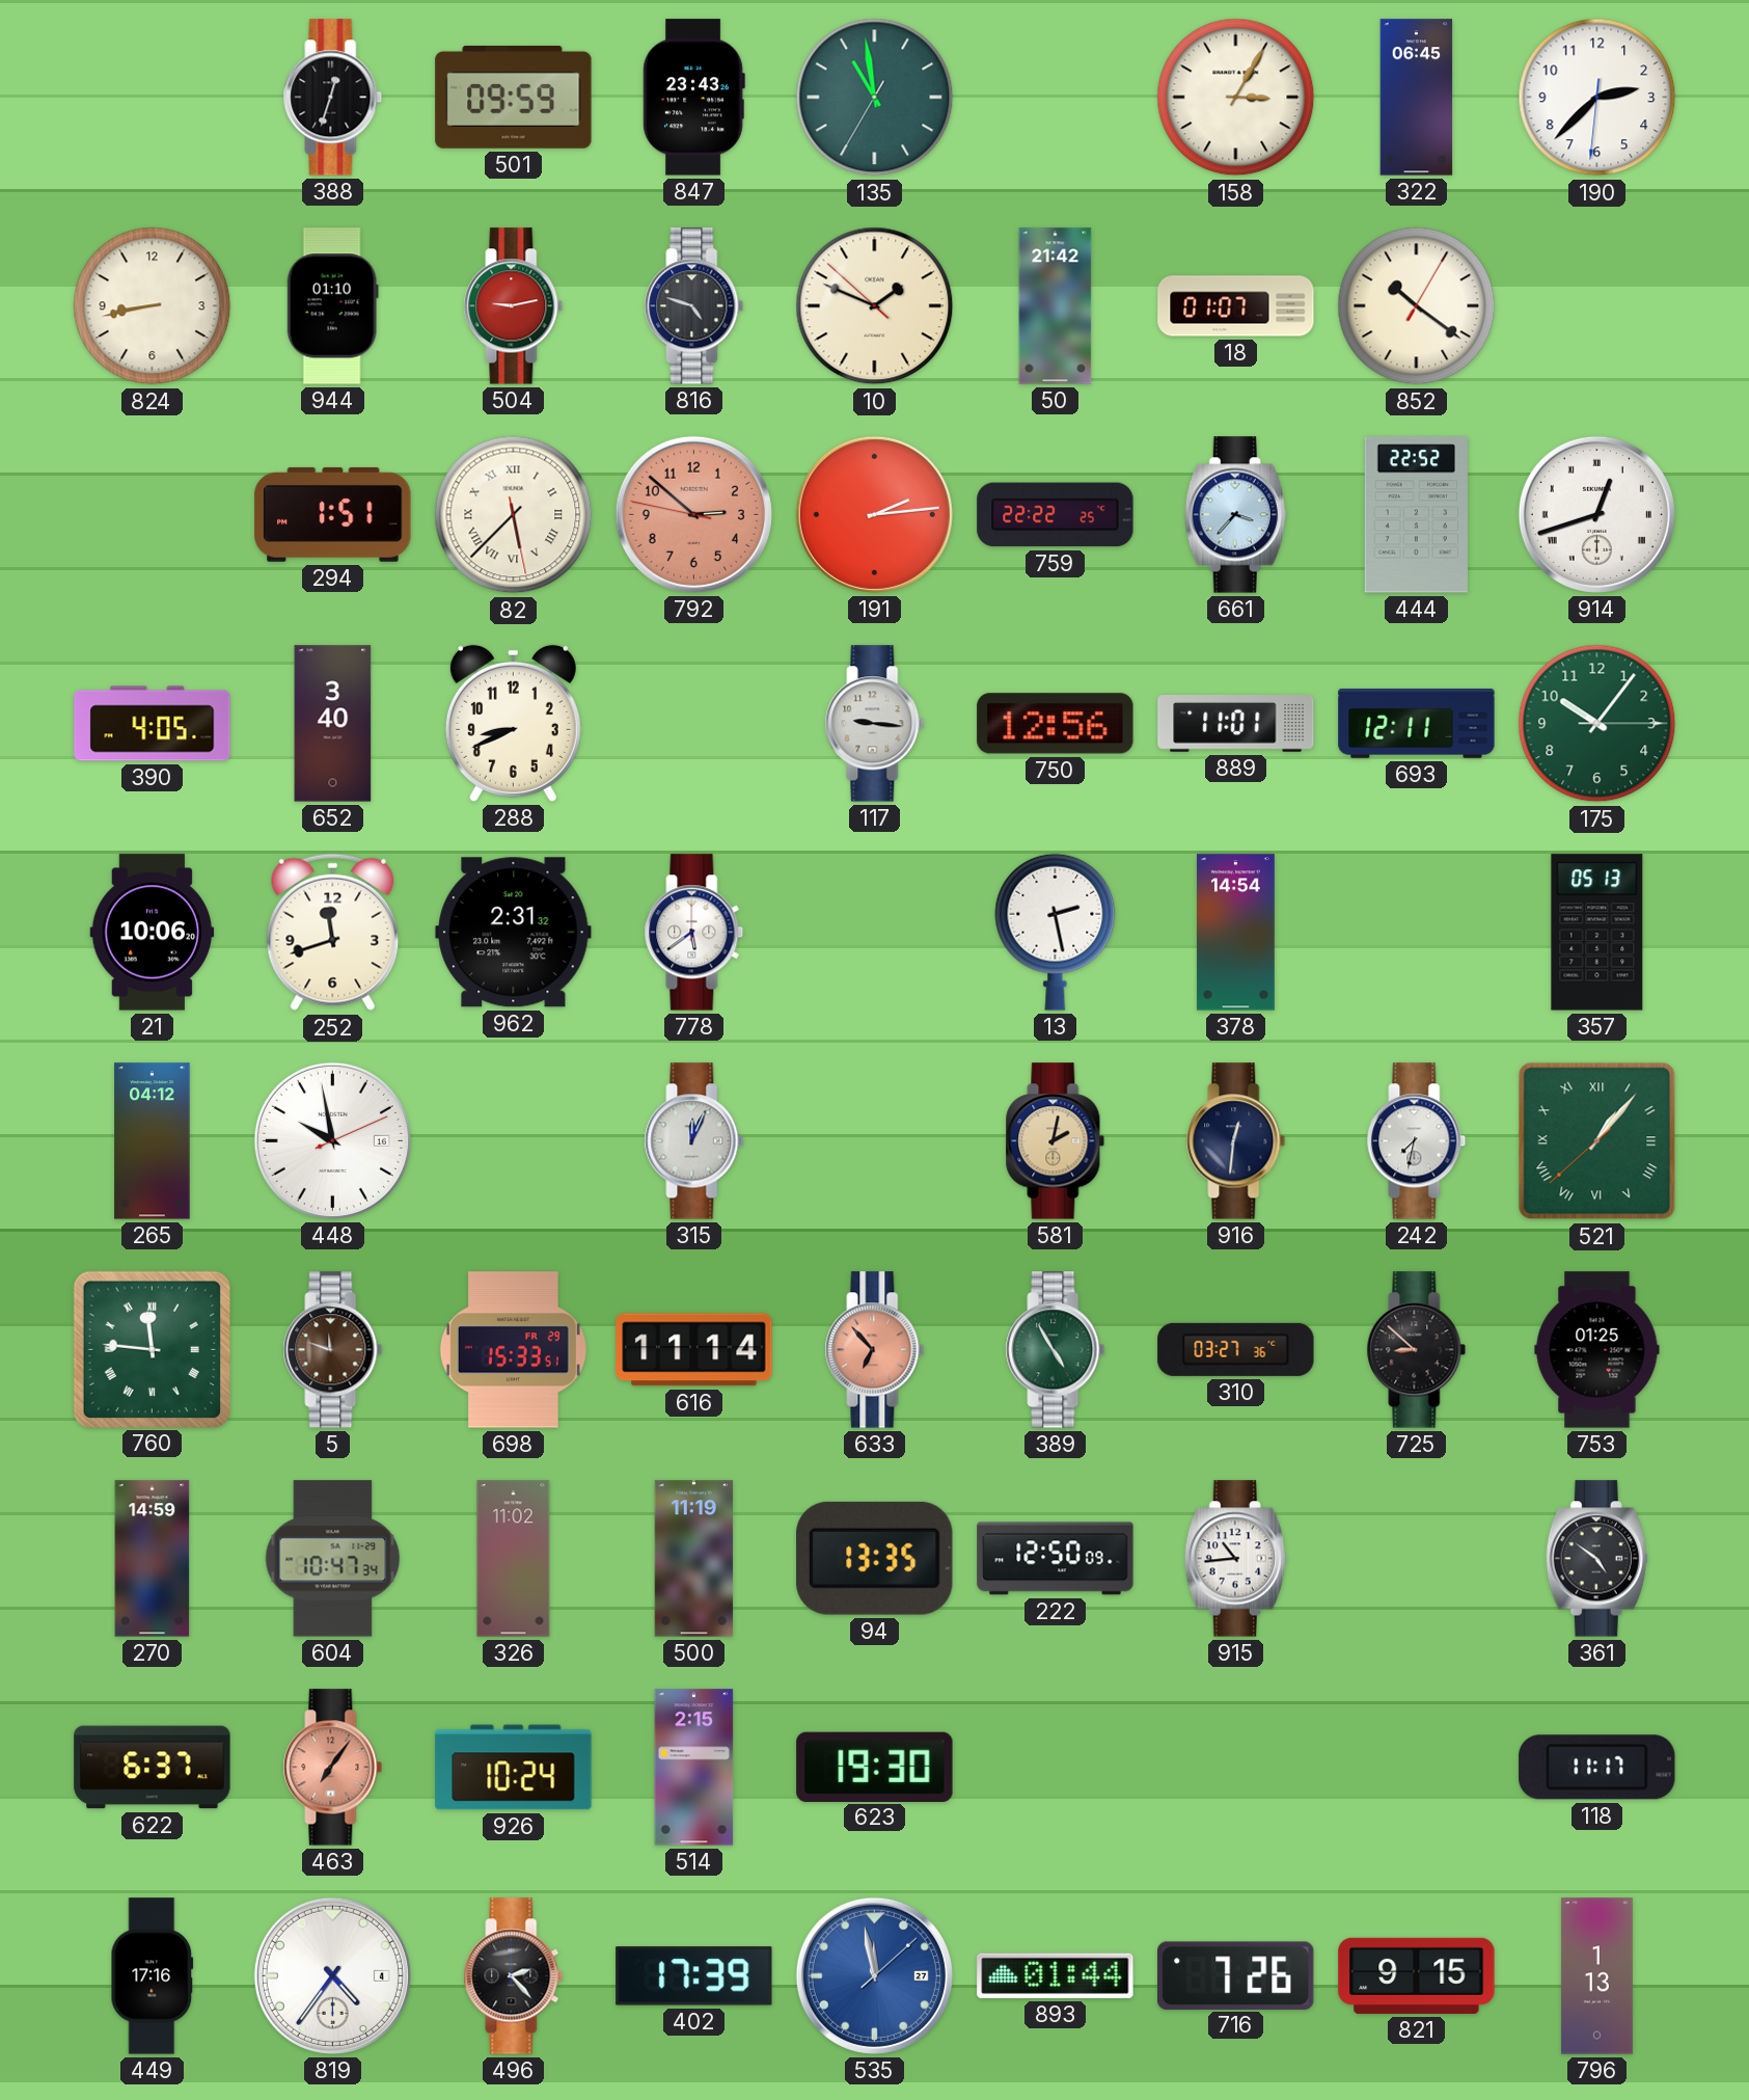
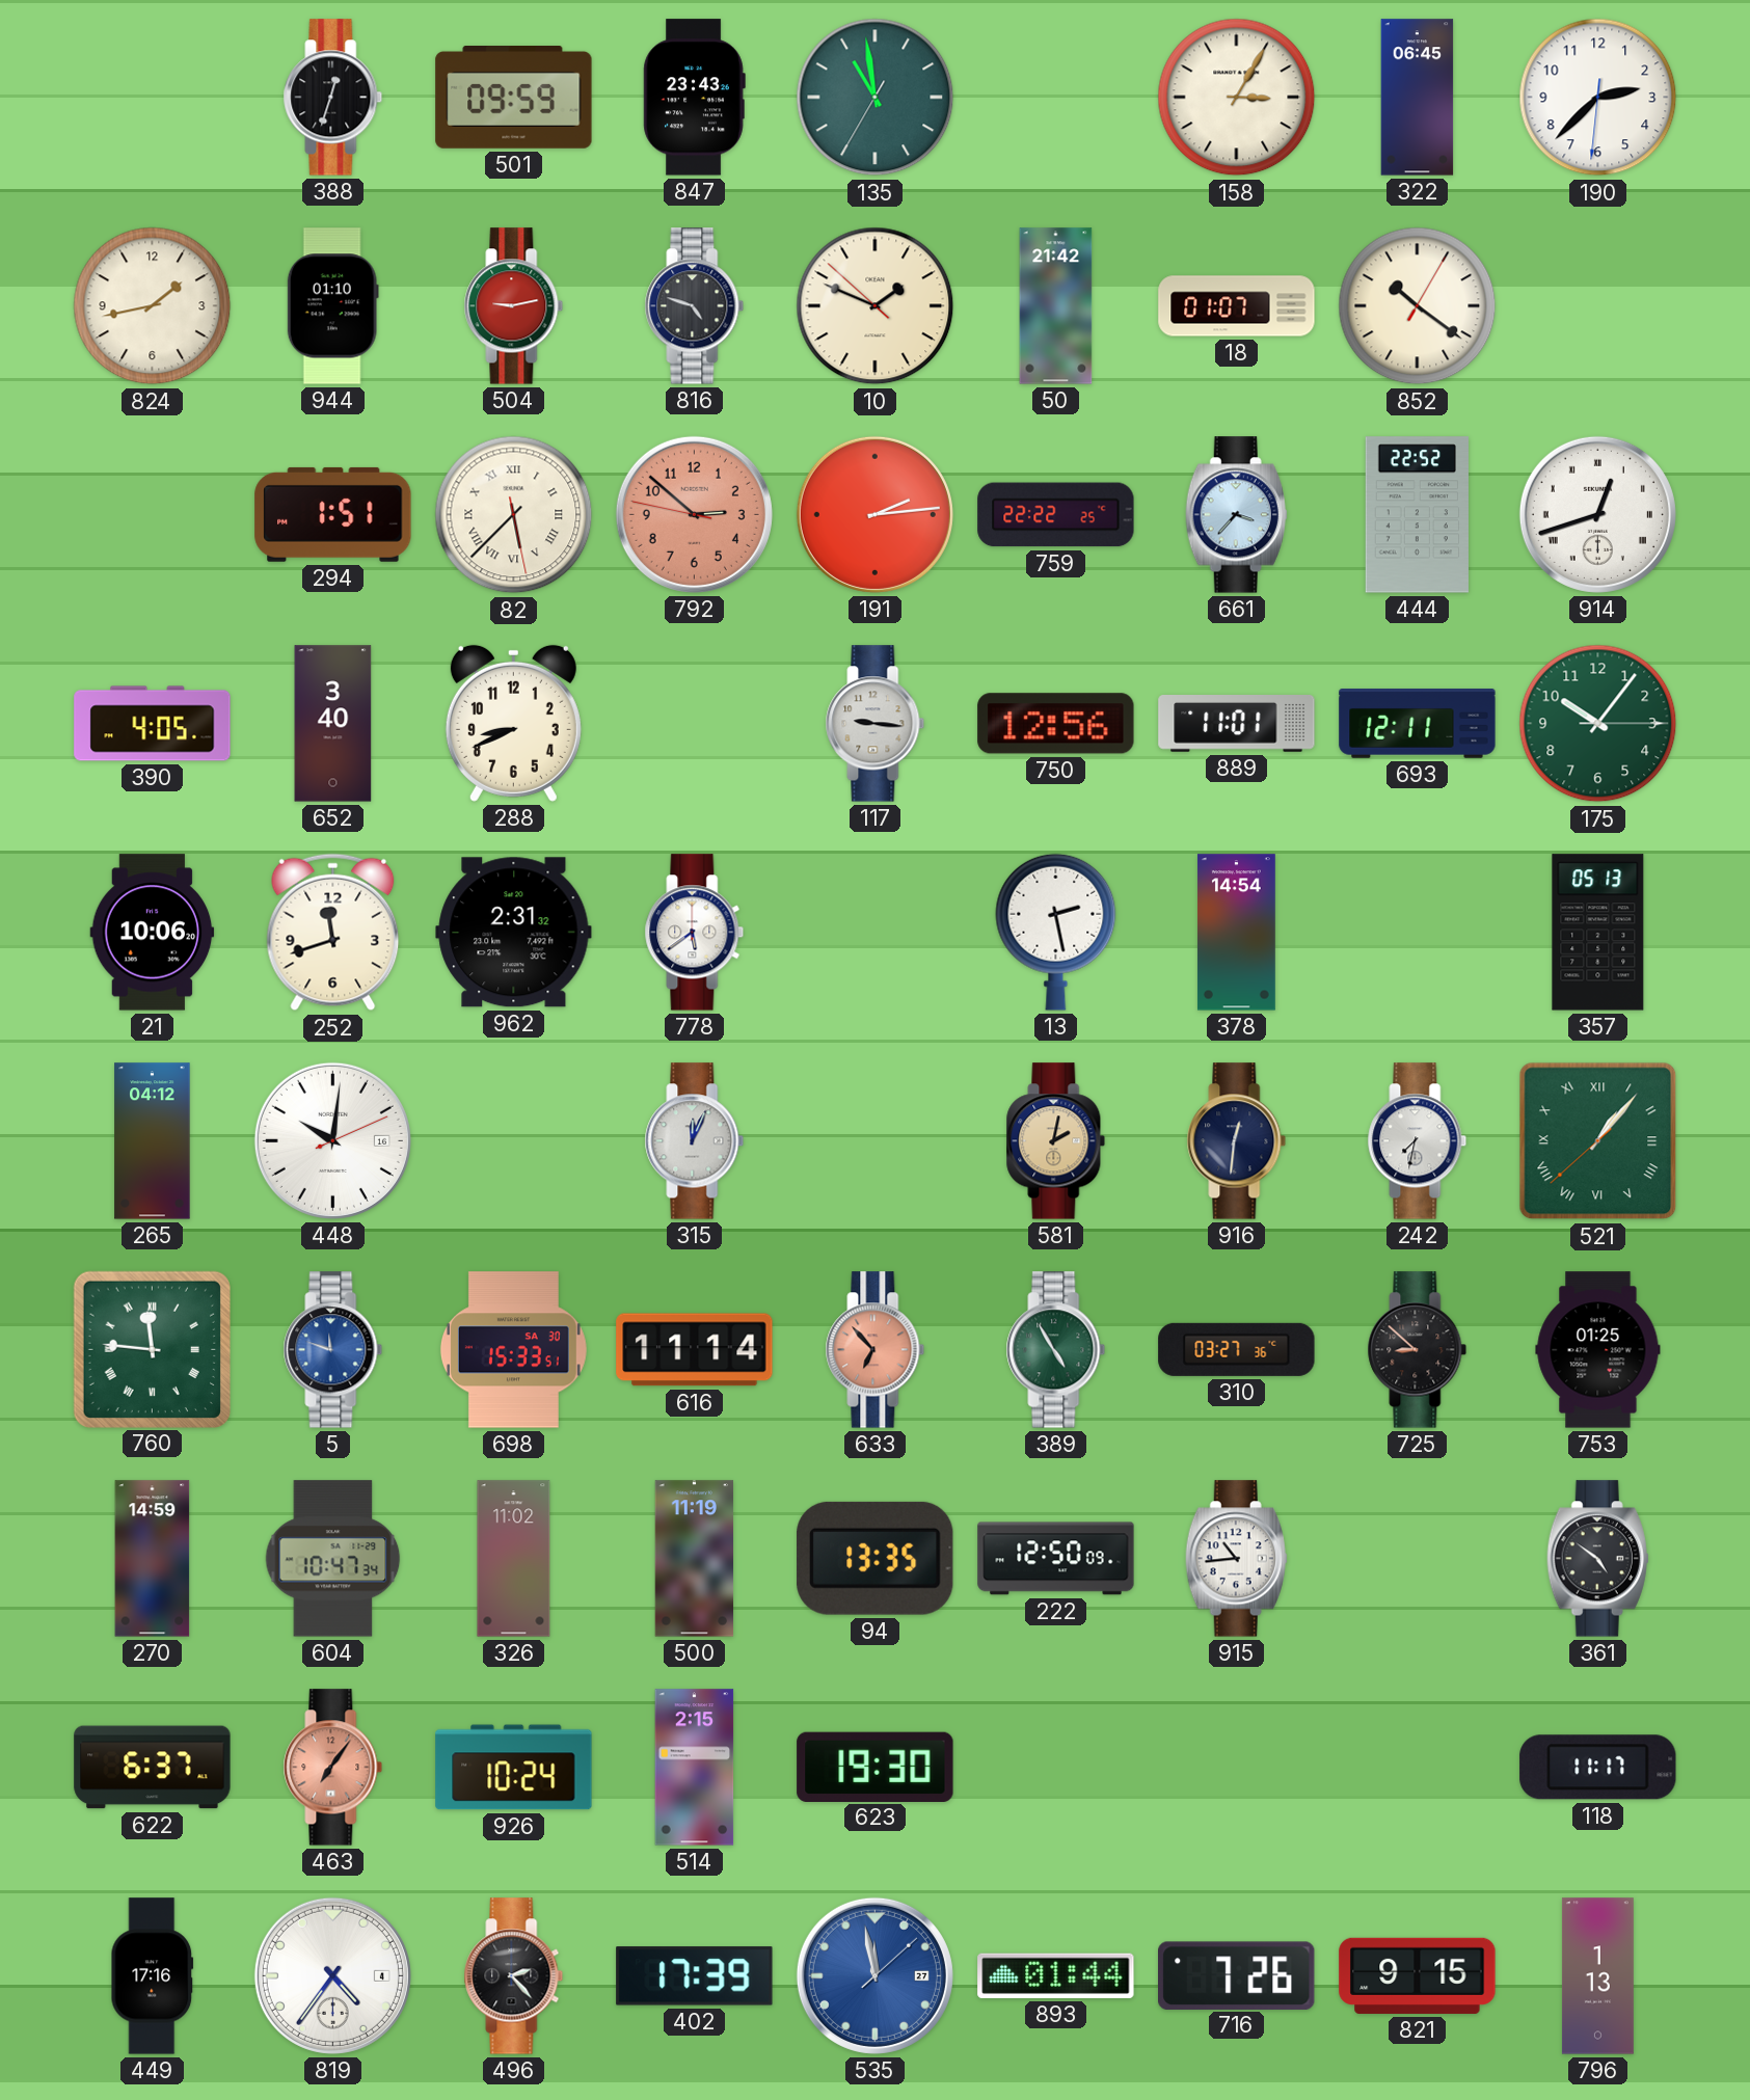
824: 8:43 -> 1:43
448: 9:58 -> 10:01
5 dial: brown -> blue
698 date: FR 29 -> SA 30
